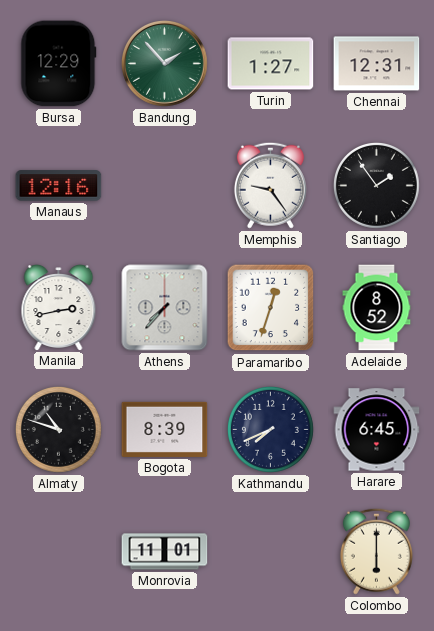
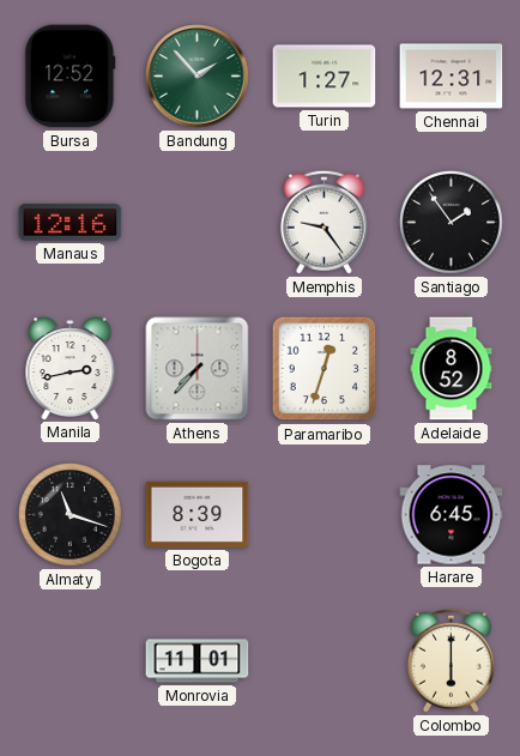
Bursa: 12:29 -> 12:52
Almaty: 10:48 -> 11:18
Kathmandu: 7:41 -> none
